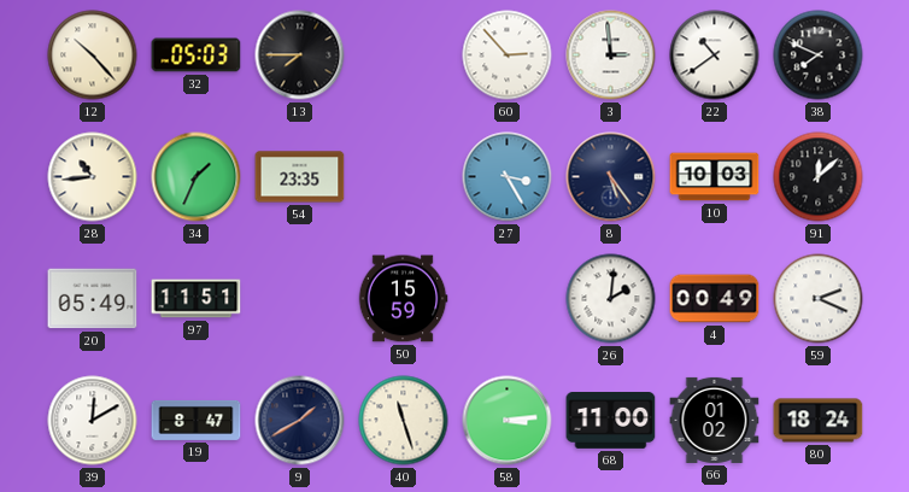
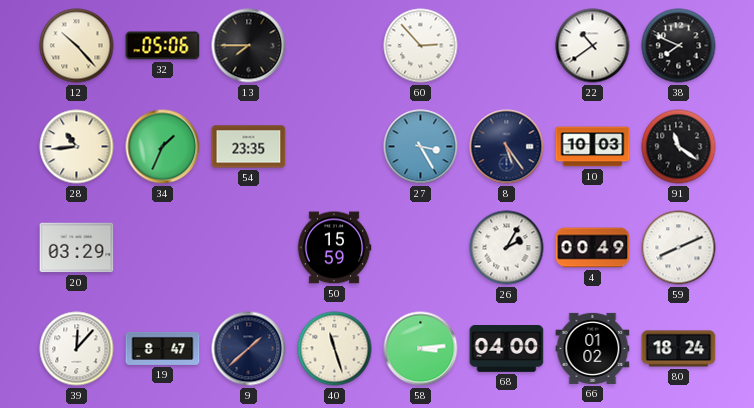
32: 05:03 -> 05:06
3: 2:59 -> none
91: 12:08 -> 11:21
20: 05:49 -> 03:29
97: 11:51 -> none
26: 2:01 -> 2:05
59: 2:19 -> 8:11
39: 12:10 -> 12:07
9: 1:40 -> 1:38
68: 11:00 -> 04:00
